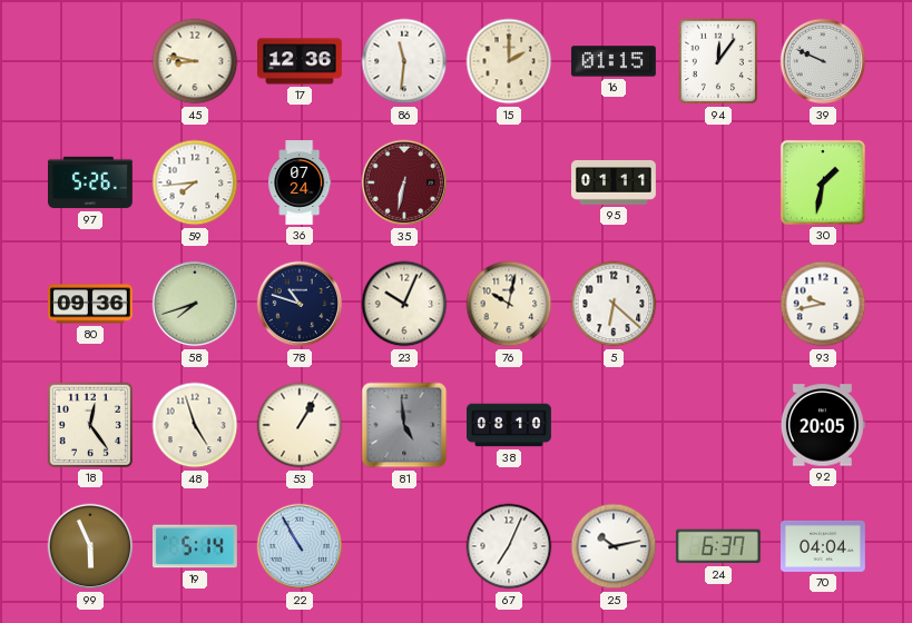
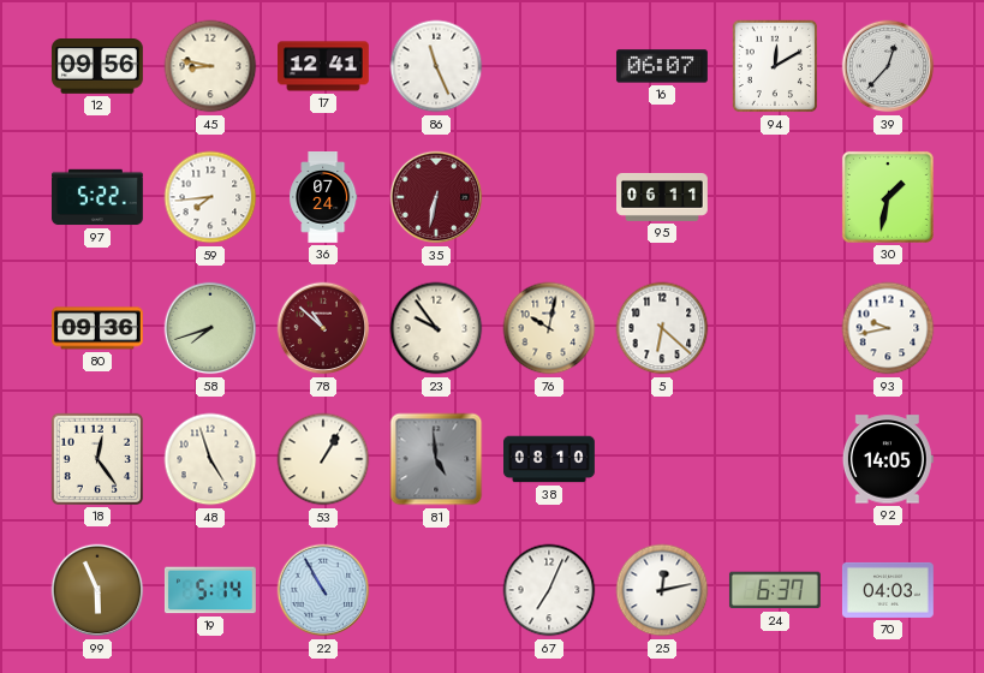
12: none -> 09:56
17: 12:36 -> 12:41
86: 11:31 -> 11:26
15: 2:00 -> none
16: 01:15 -> 06:07
94: 12:06 -> 12:10
39: 9:49 -> 12:37
97: 5:26 -> 5:22
95: 01:11 -> 06:11
78: 10:48 -> 10:52
78 dial: navy -> burgundy
23: 10:04 -> 9:54
92: 20:05 -> 14:05
25: 10:13 -> 12:13
70: 04:04 -> 04:03
